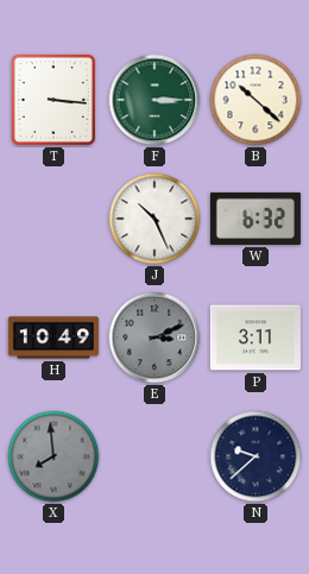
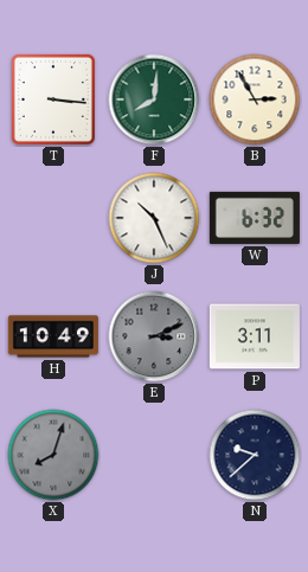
F: 3:15 -> 8:01
B: 10:22 -> 2:55
X: 7:59 -> 8:03
